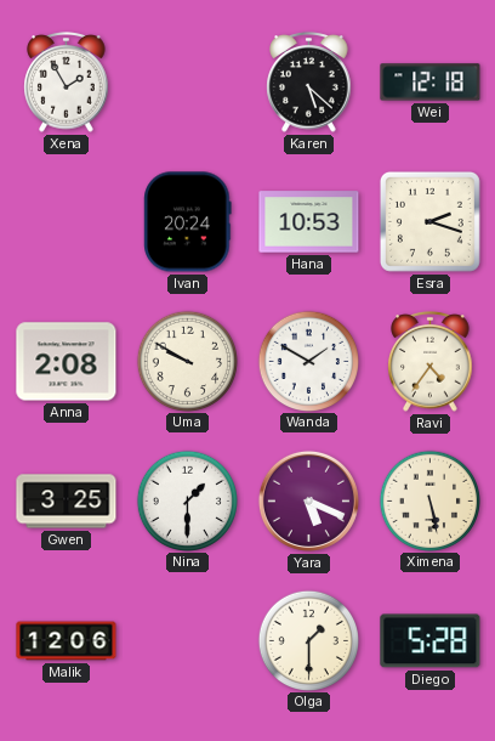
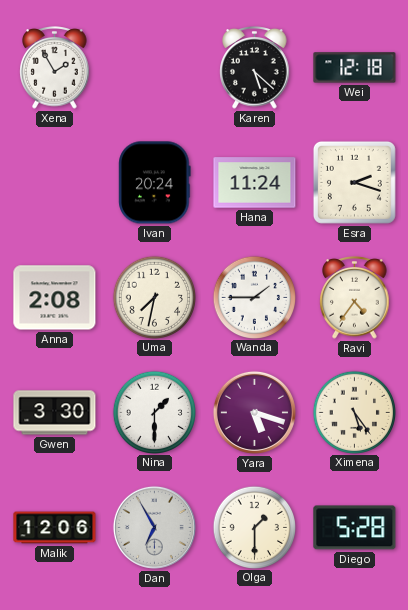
Hana: 10:53 -> 11:24
Uma: 9:50 -> 7:32
Wanda: 1:50 -> 1:45
Gwen: 3:25 -> 3:30
Yara: 5:19 -> 5:18
Ximena: 5:28 -> 5:24
Dan: none -> 6:55
